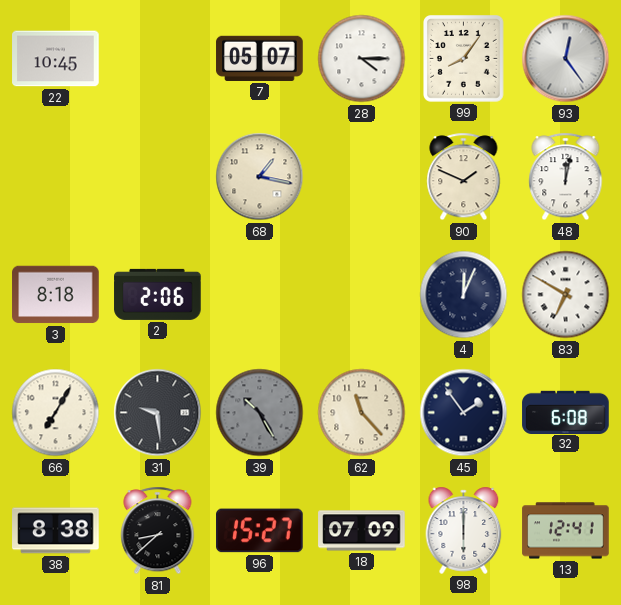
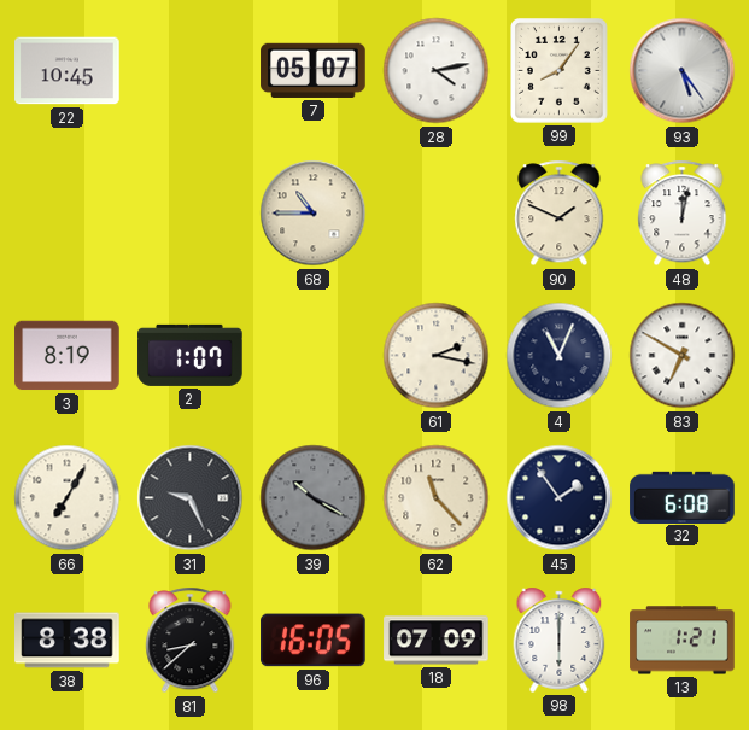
28: 4:15 -> 4:13
93: 12:24 -> 5:24
68: 1:17 -> 10:45
3: 8:18 -> 8:19
2: 2:06 -> 1:07
61: none -> 2:17
4: 12:04 -> 11:04
31: 9:29 -> 9:26
39: 10:25 -> 10:20
96: 15:27 -> 16:05
13: 12:41 -> 1:21
